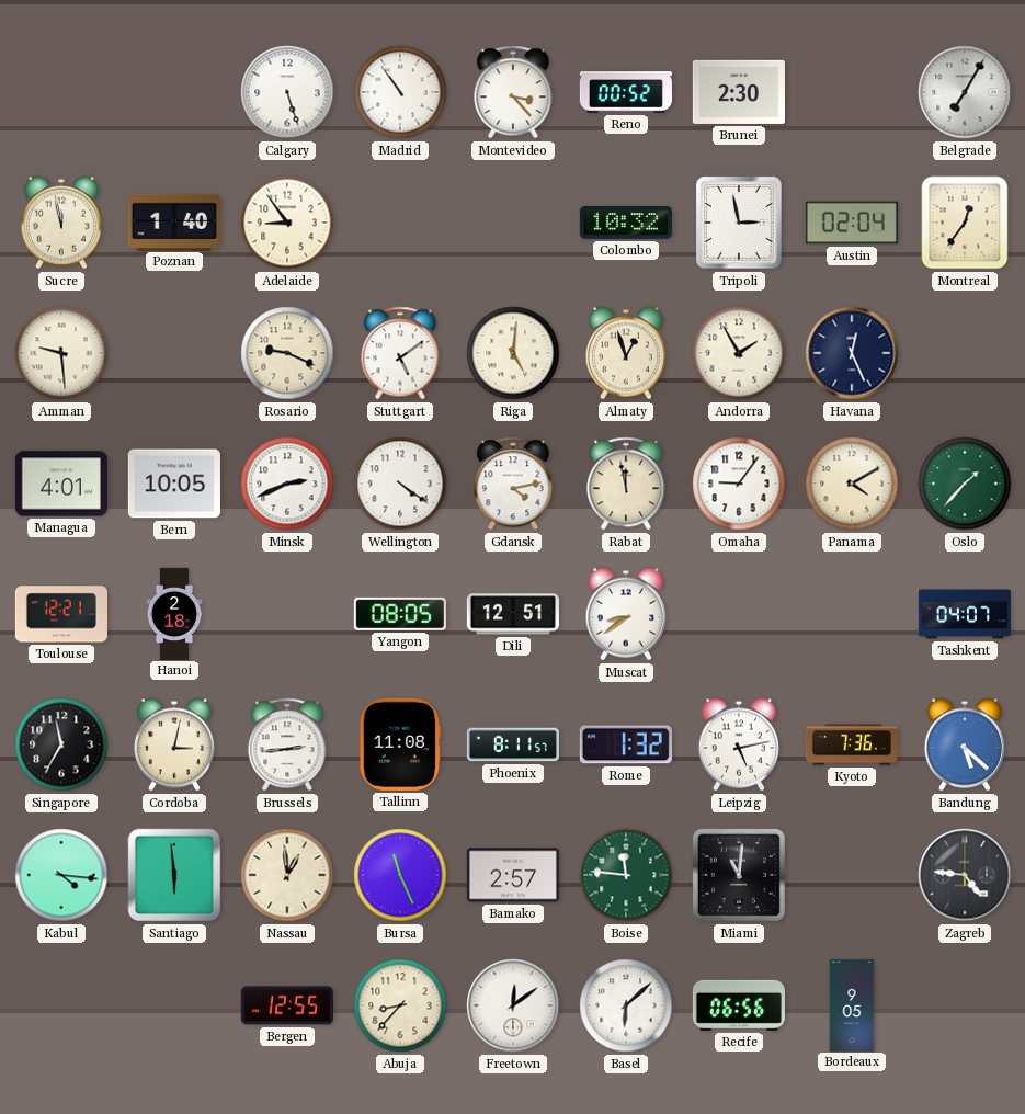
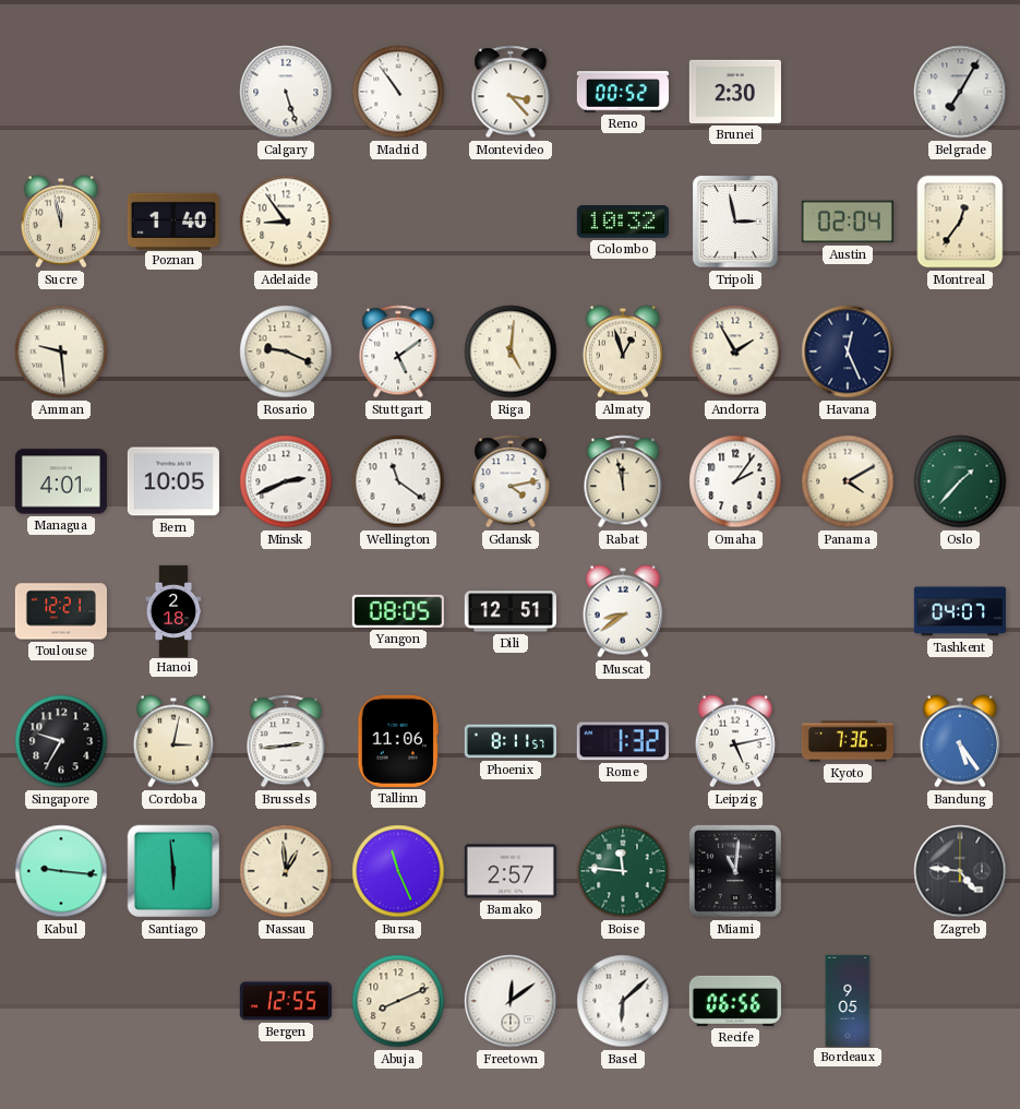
Wellington: 4:21 -> 11:21
Omaha: 9:06 -> 2:06
Singapore: 11:35 -> 9:35
Tallinn: 11:08 -> 11:06
Bandung: 5:22 -> 5:24
Kabul: 4:16 -> 9:16
Abuja: 8:37 -> 8:11
